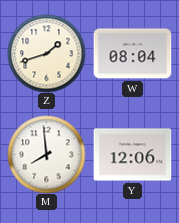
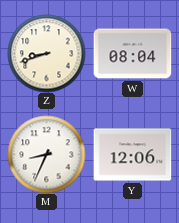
Z: 1:42 -> 8:42
M: 7:59 -> 8:34
